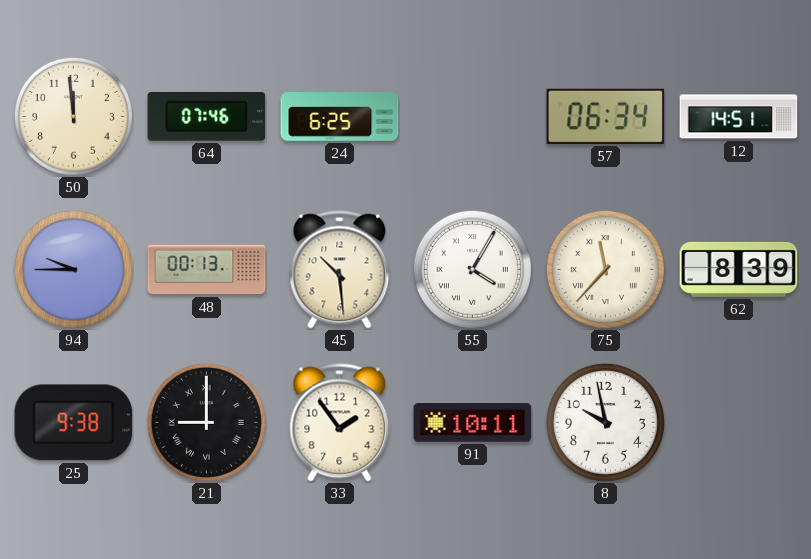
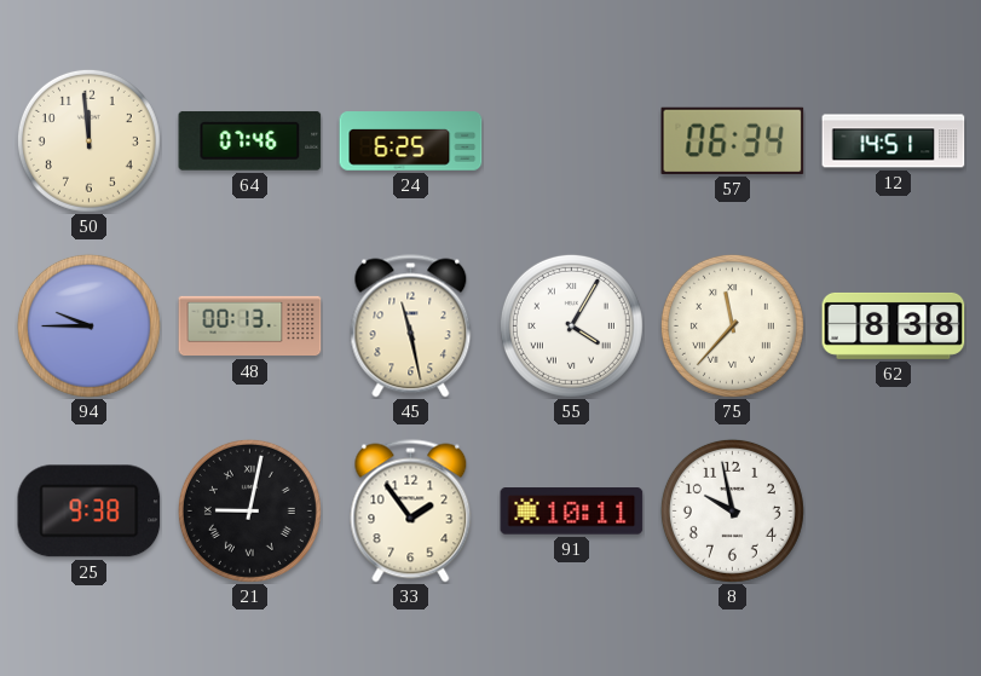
45: 10:29 -> 11:28
62: 8:39 -> 8:38
21: 9:00 -> 9:02
